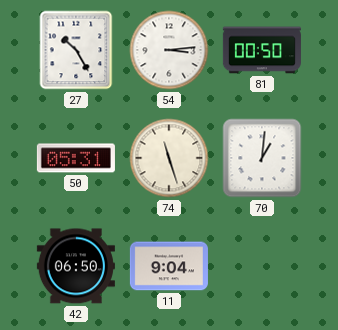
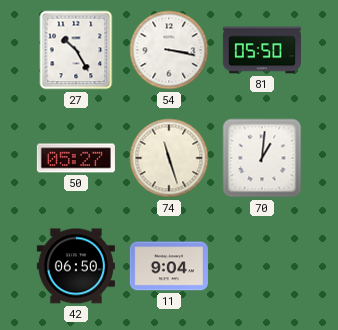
54: 3:14 -> 3:17
81: 00:50 -> 05:50
50: 05:31 -> 05:27
